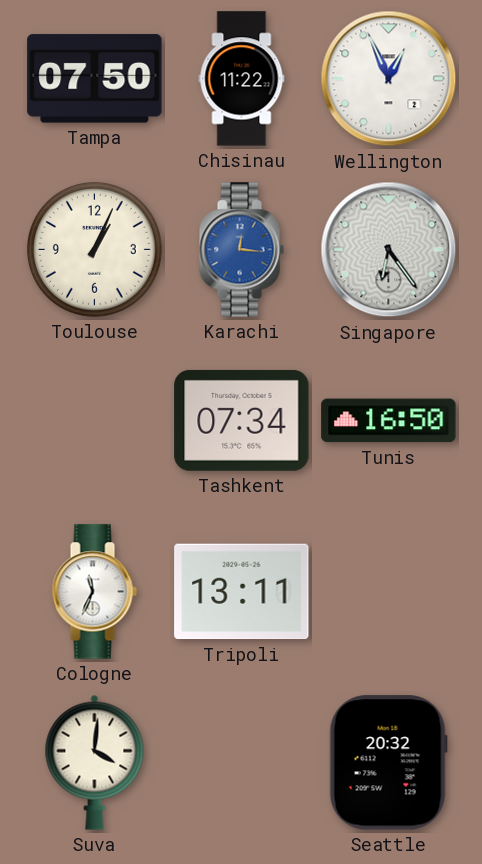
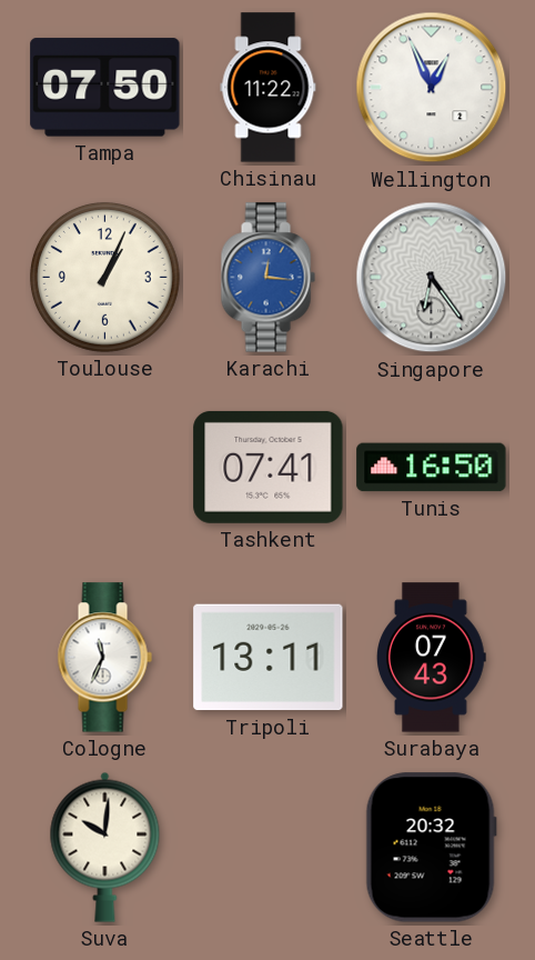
Tashkent: 07:34 -> 07:41
Surabaya: none -> 07:43
Suva: 4:01 -> 10:01
